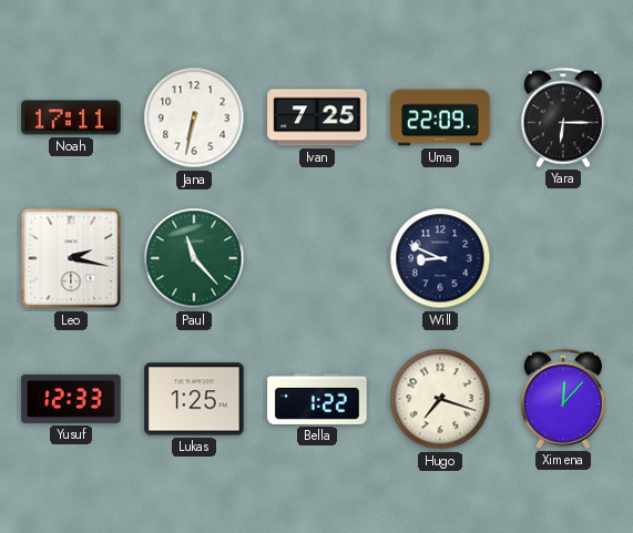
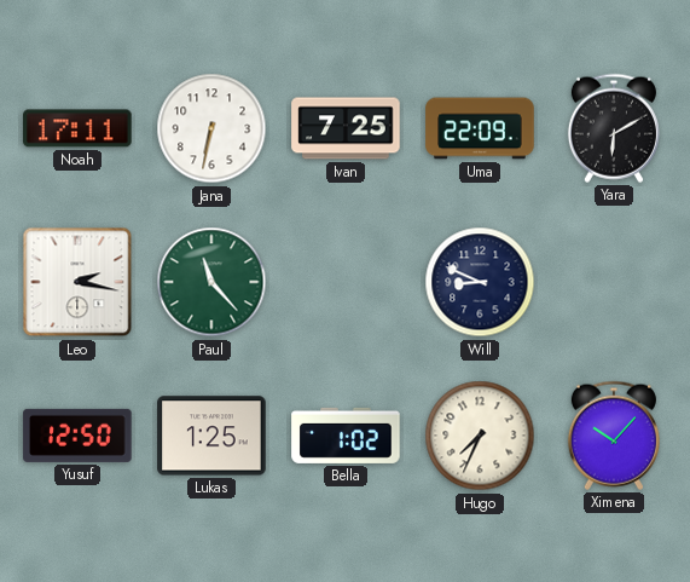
Yara: 6:15 -> 6:10
Yusuf: 12:33 -> 12:50
Bella: 1:22 -> 1:02
Hugo: 7:18 -> 7:34
Ximena: 12:07 -> 10:07
